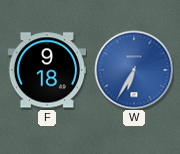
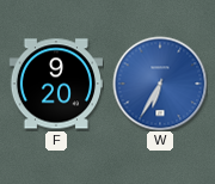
F: 9:18 -> 9:20
